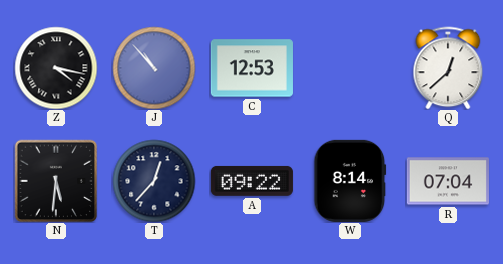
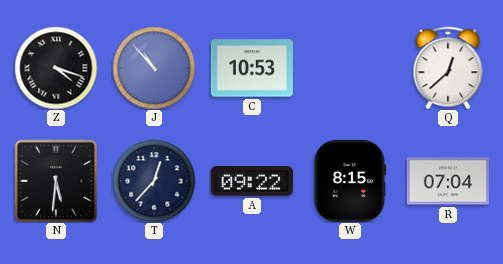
Z: 4:17 -> 4:18
C: 12:53 -> 10:53
W: 8:14 -> 8:15
